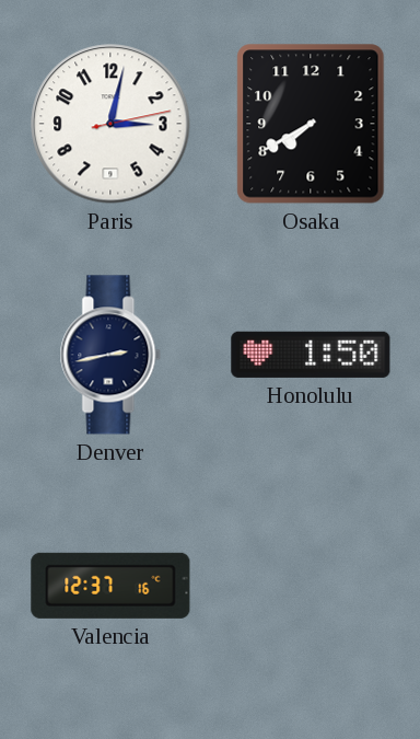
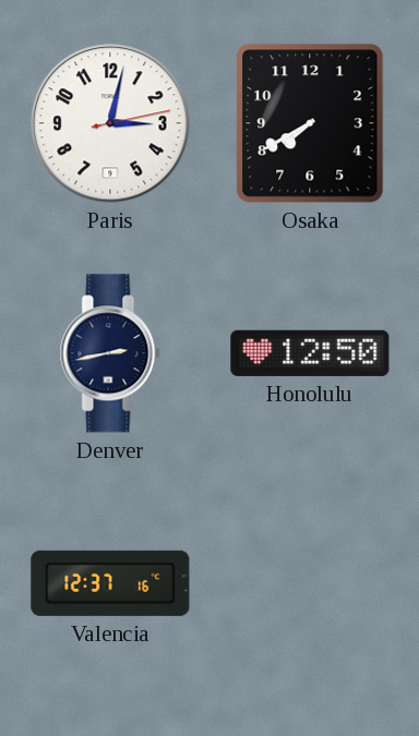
Honolulu: 1:50 -> 12:50
